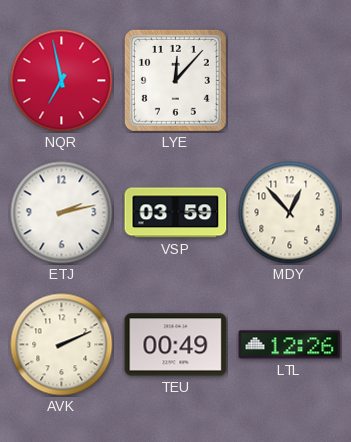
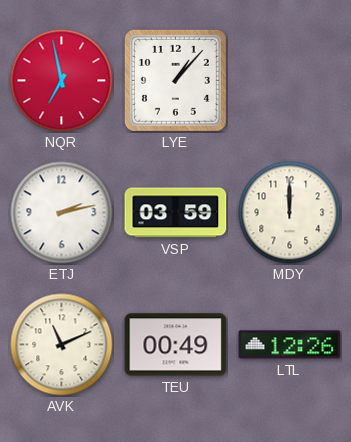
LYE: 12:07 -> 1:07
MDY: 12:53 -> 12:00
AVK: 2:11 -> 11:11
